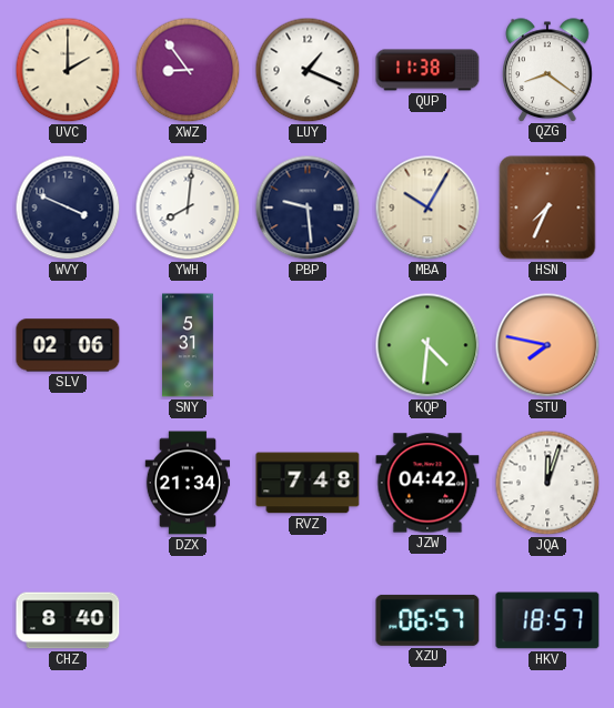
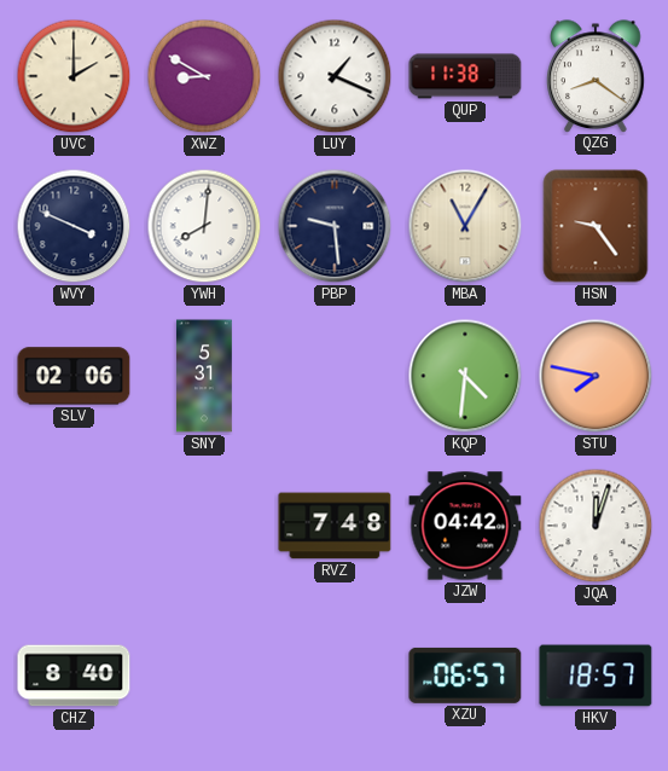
XWZ: 8:54 -> 8:50
MBA: 10:05 -> 11:05
HSN: 7:34 -> 9:24
DZX: 21:34 -> none
